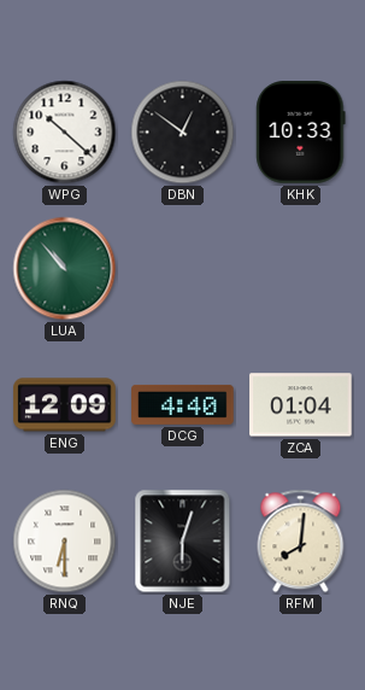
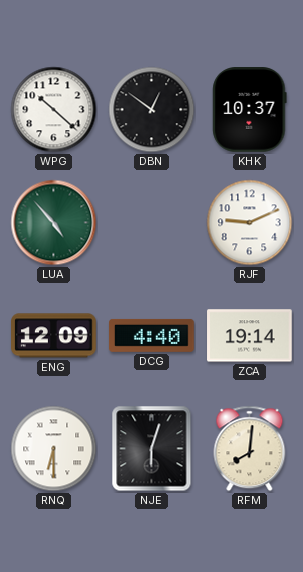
KHK: 10:33 -> 10:37
LUA: 10:53 -> 4:53
RJF: none -> 9:11
ZCA: 01:04 -> 19:14
